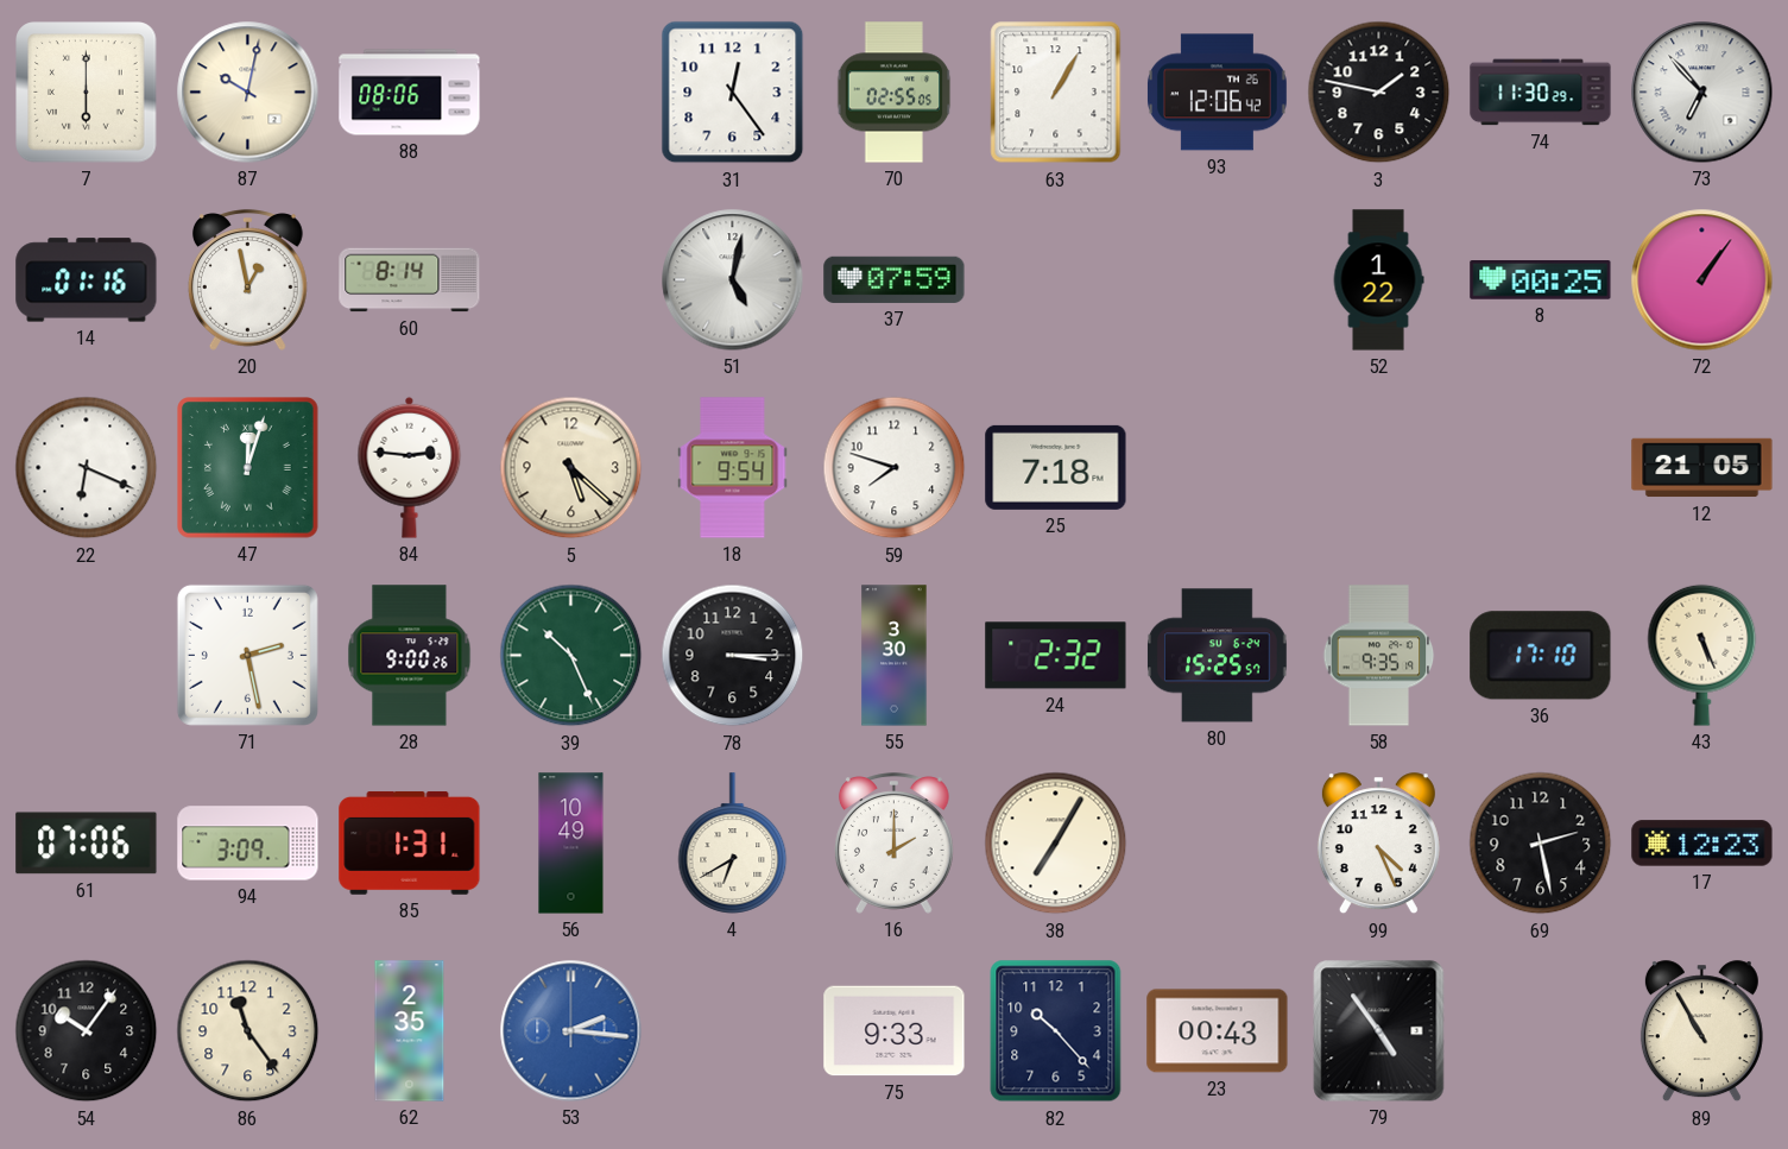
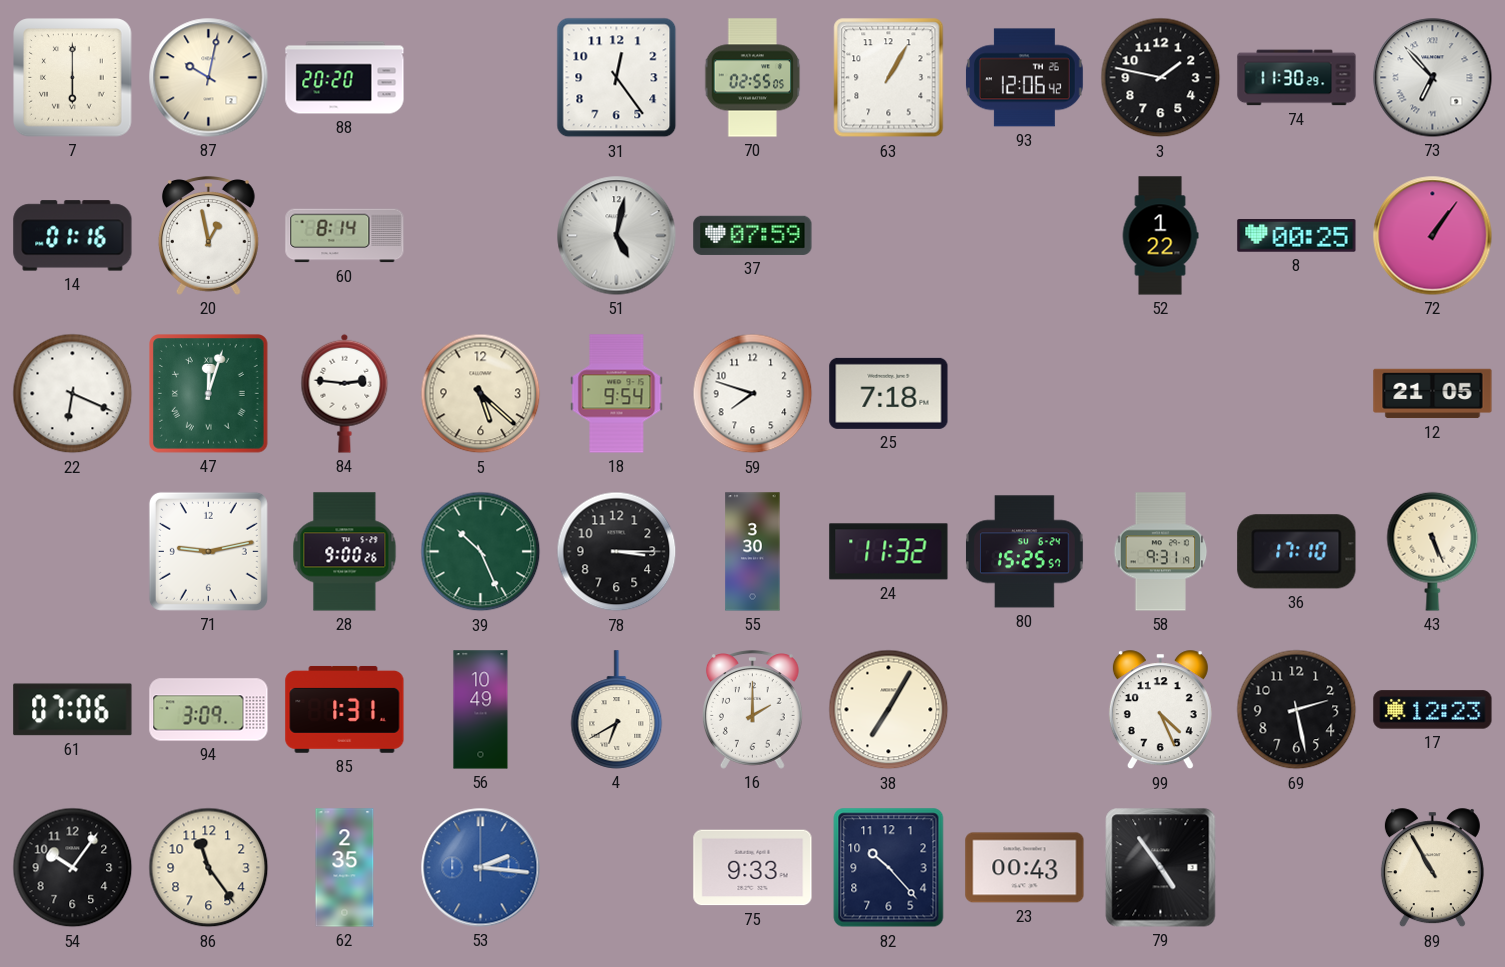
88: 08:06 -> 20:20
71: 2:28 -> 9:13
24: 2:32 -> 11:32
58: 9:35 -> 9:31
